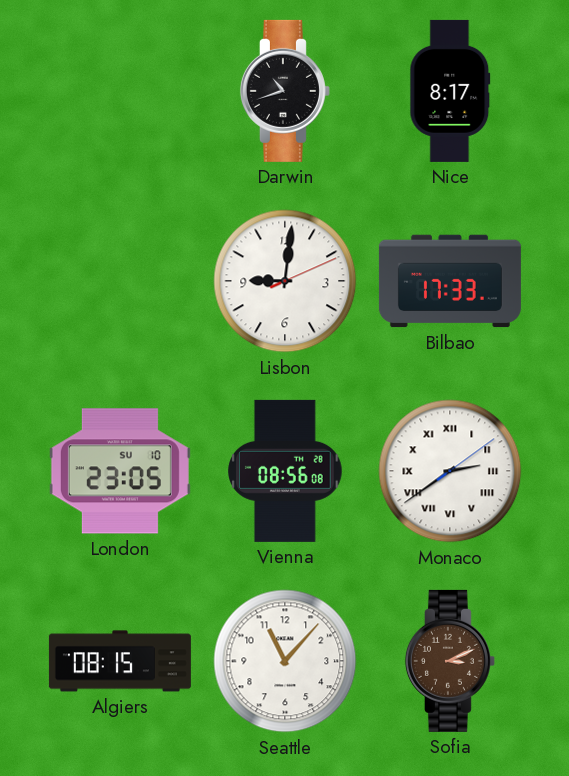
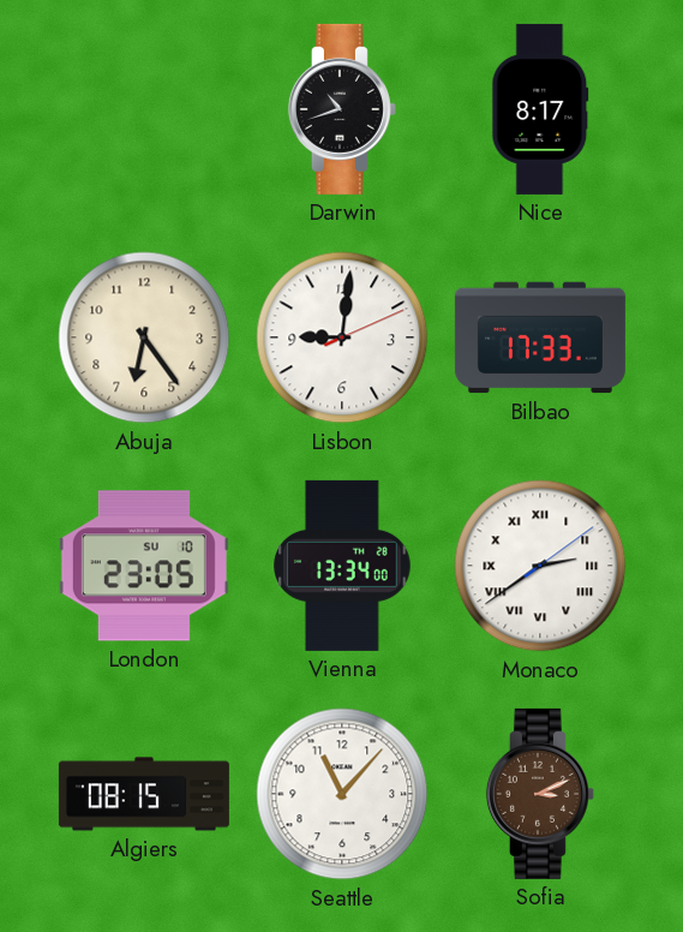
Abuja: none -> 6:24
Vienna: 08:56 -> 13:34
